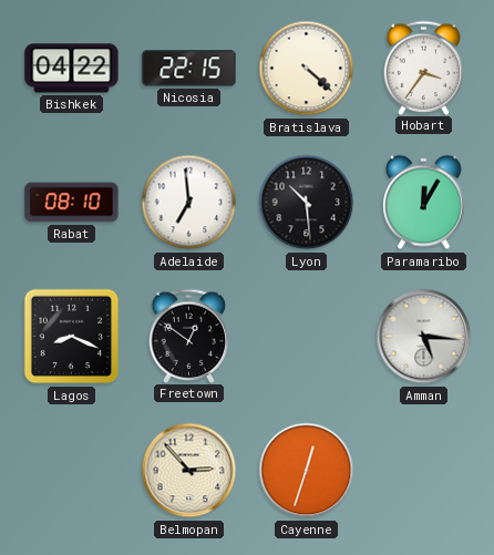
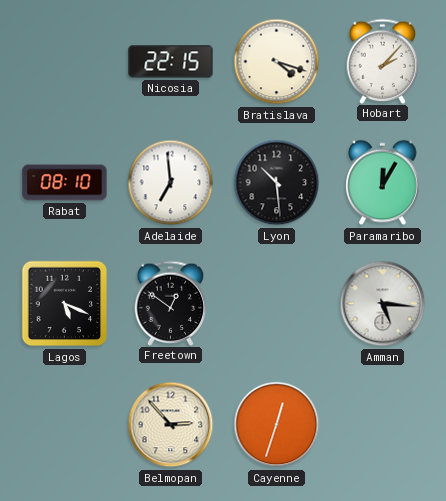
Bishkek: 04:22 -> none
Bratislava: 4:22 -> 4:18
Hobart: 3:36 -> 2:07
Lagos: 8:19 -> 5:19
